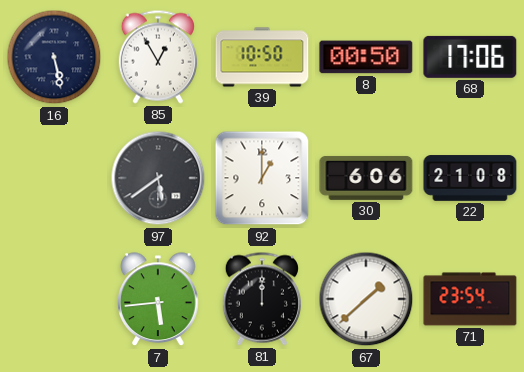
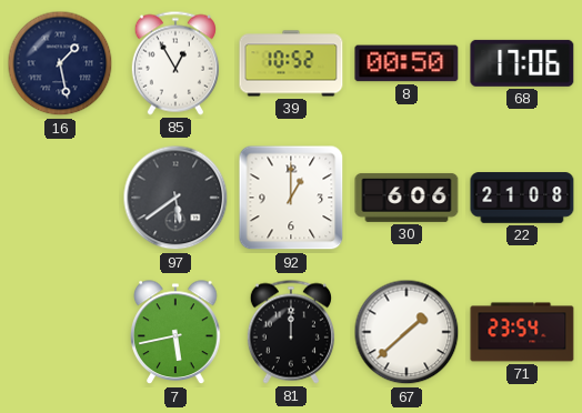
16: 5:28 -> 1:28
39: 10:50 -> 10:52
7: 5:44 -> 5:43
